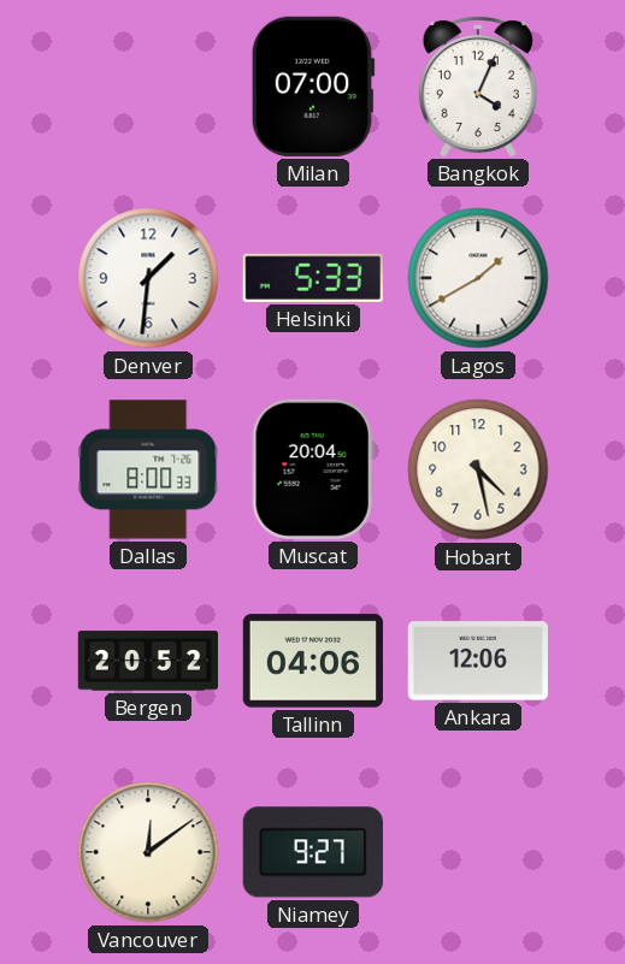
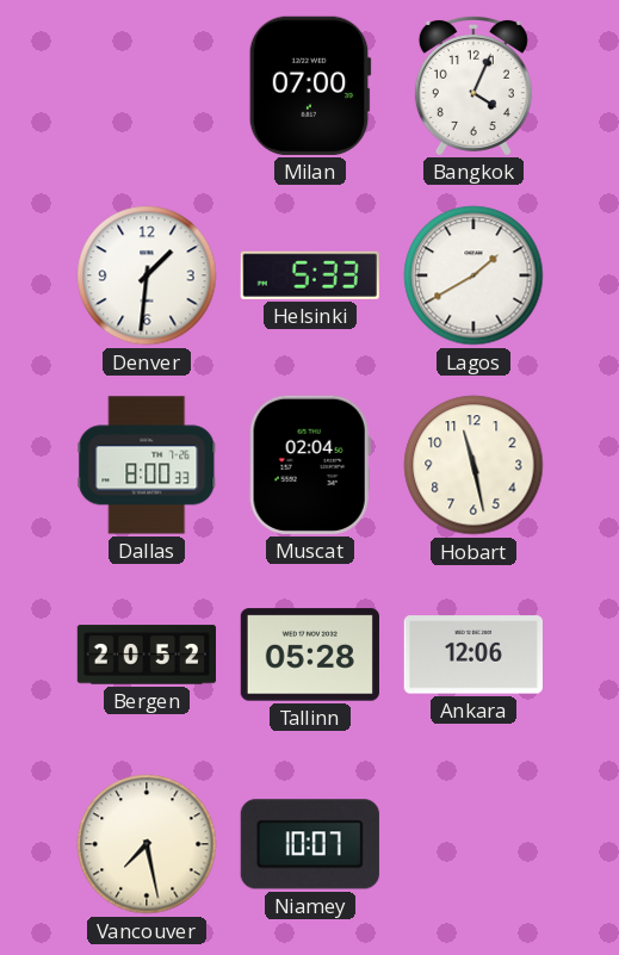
Muscat: 20:04 -> 02:04
Hobart: 4:28 -> 11:28
Tallinn: 04:06 -> 05:28
Vancouver: 12:09 -> 7:28
Niamey: 9:27 -> 10:07
